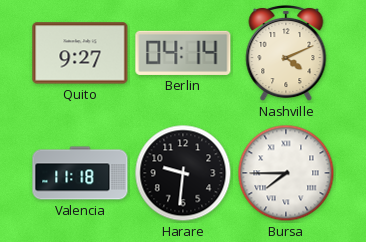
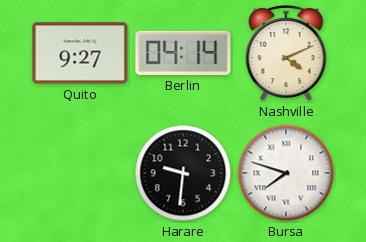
Valencia: 11:18 -> none
Bursa: 7:45 -> 7:48
